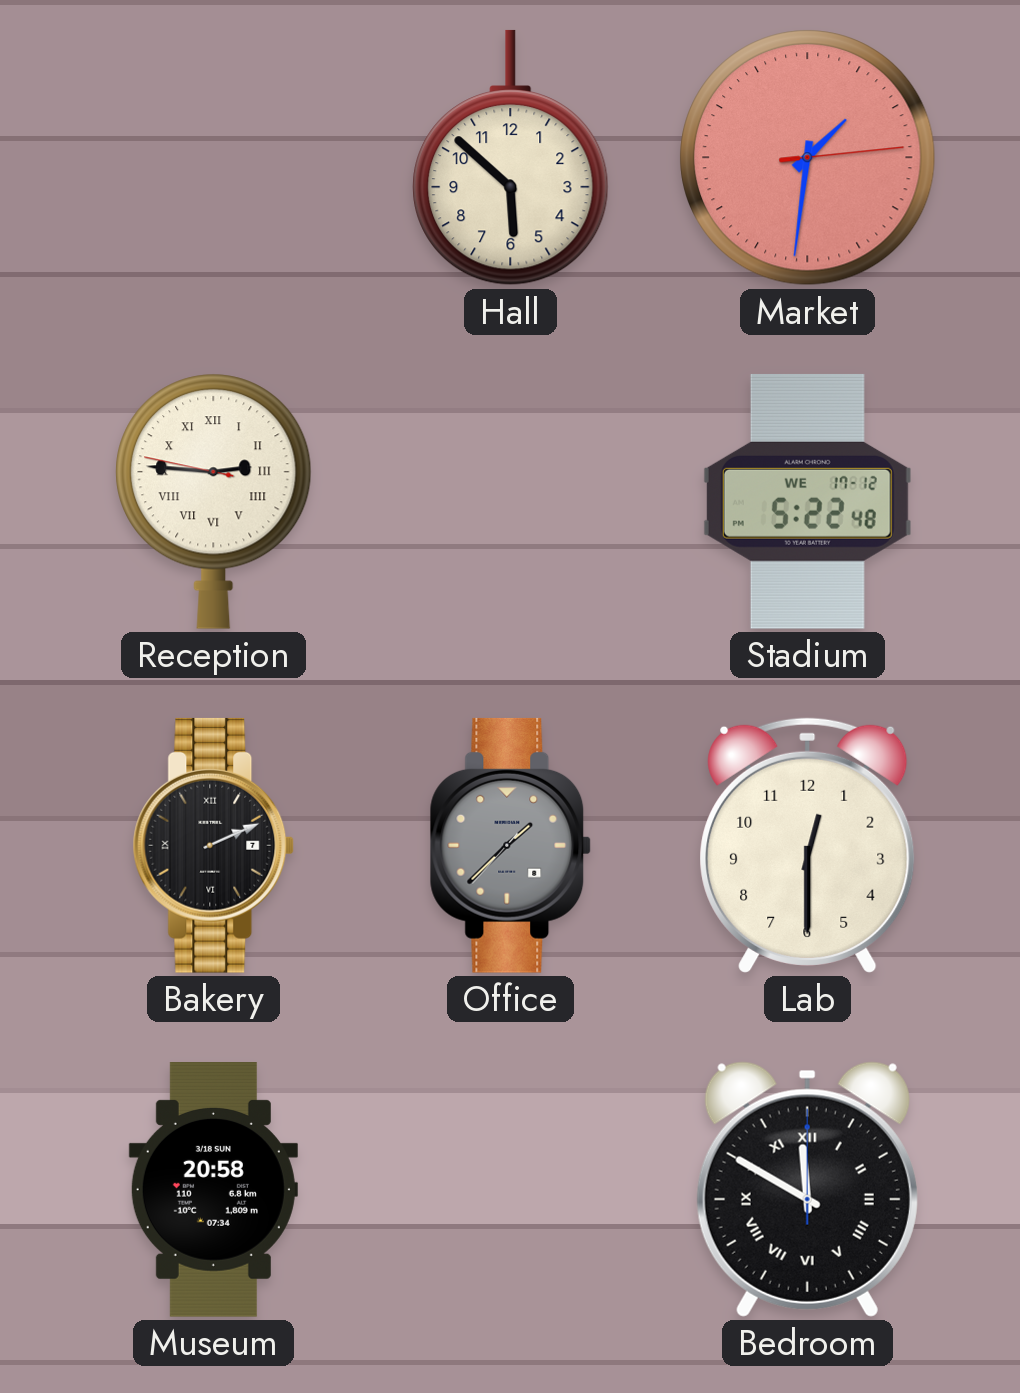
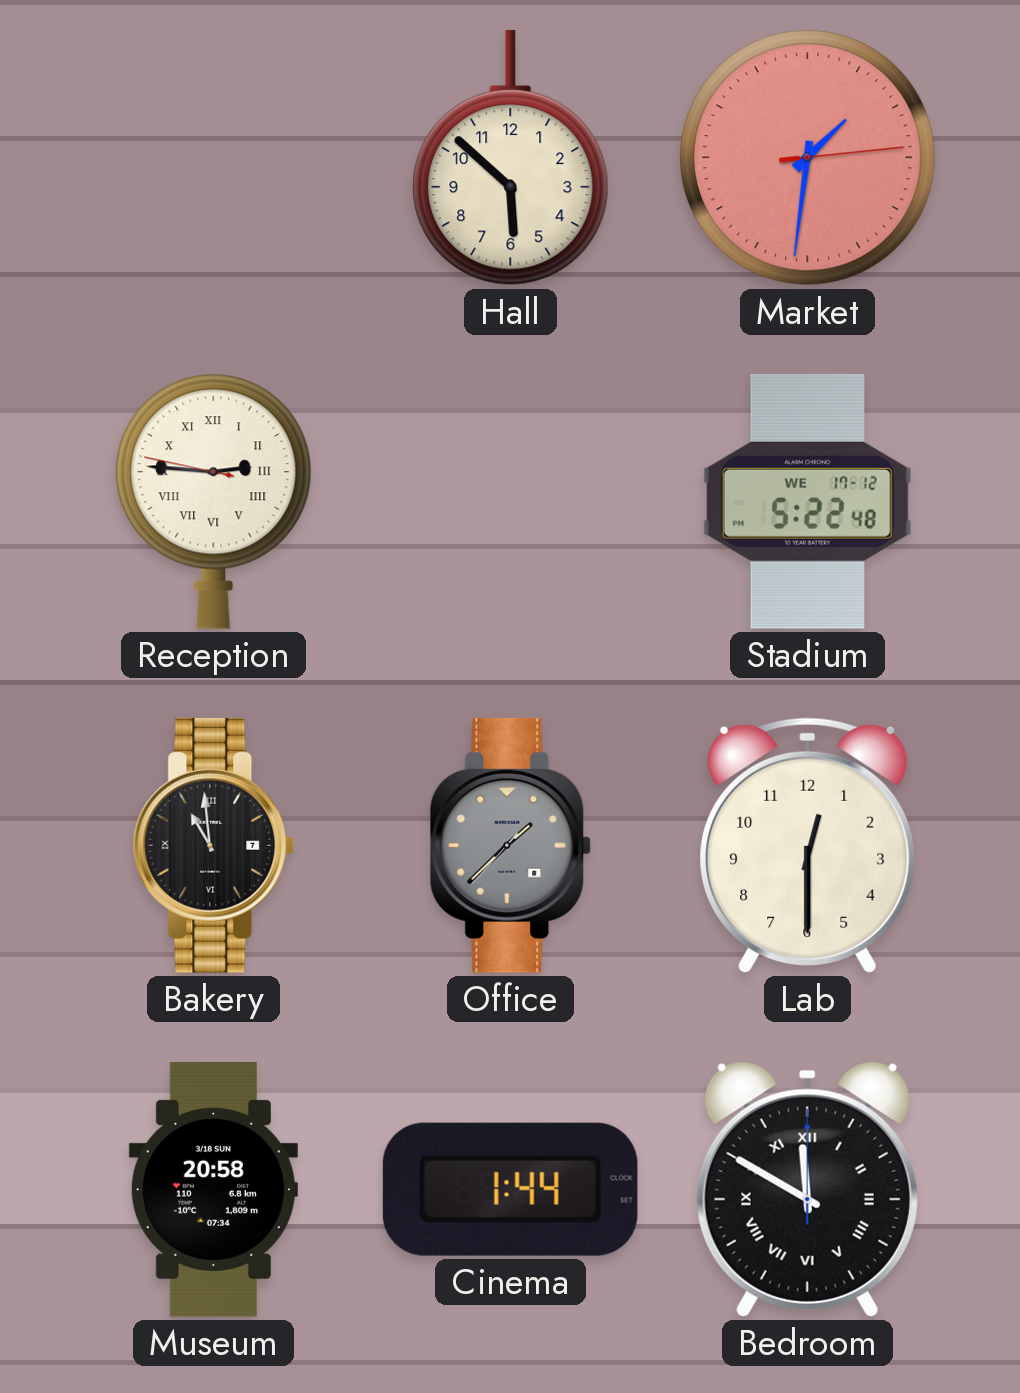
Bakery: 2:11 -> 10:59
Cinema: none -> 1:44
